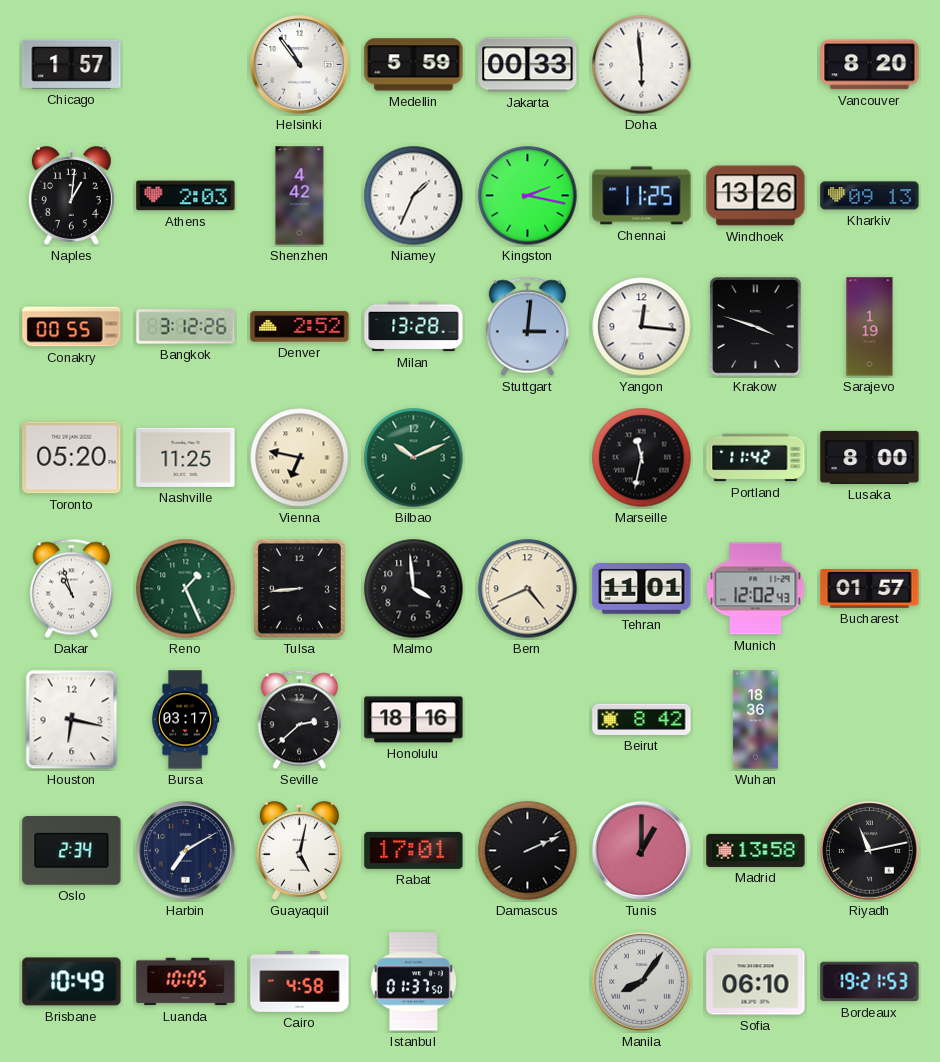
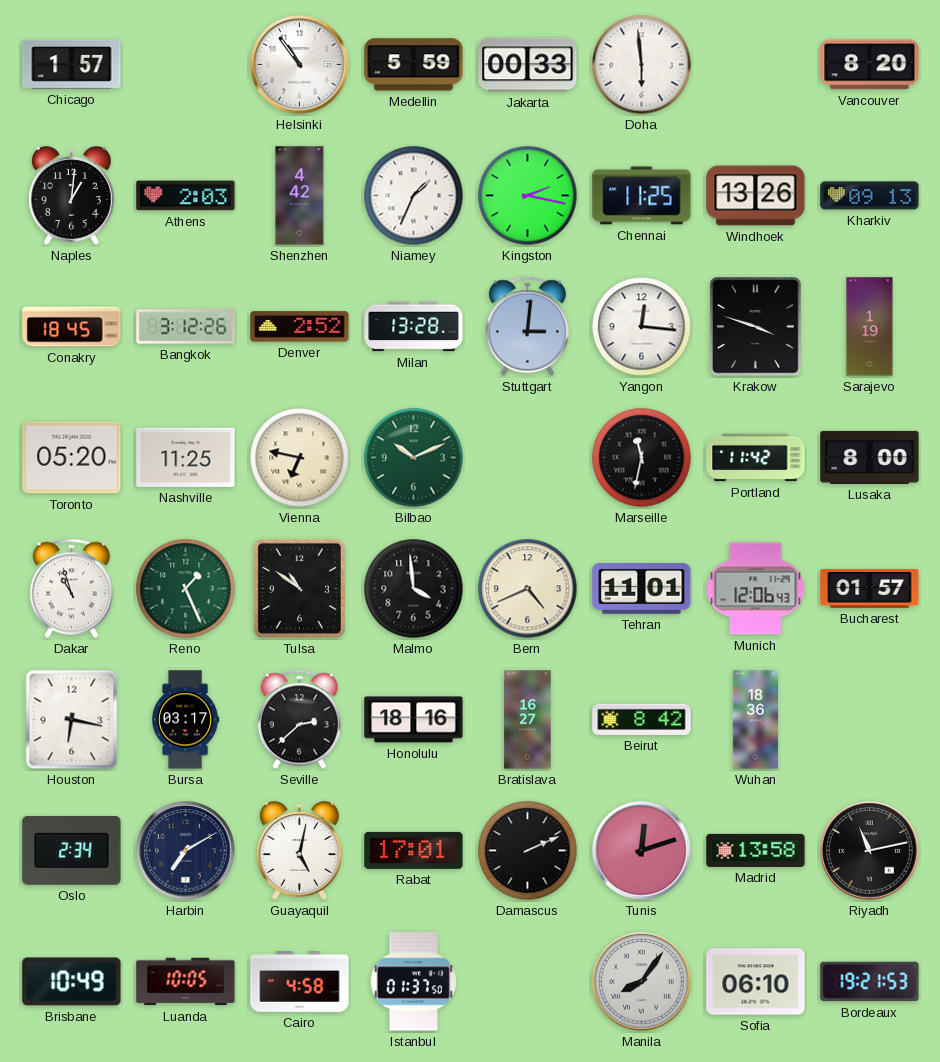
Conakry: 00:55 -> 18:45
Tulsa: 8:44 -> 10:51
Munich: 12:02 -> 12:06
Bratislava: none -> 16:27
Tunis: 1:00 -> 12:12
